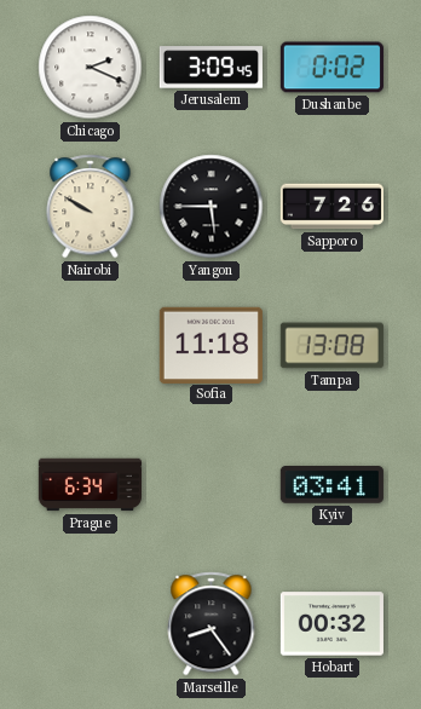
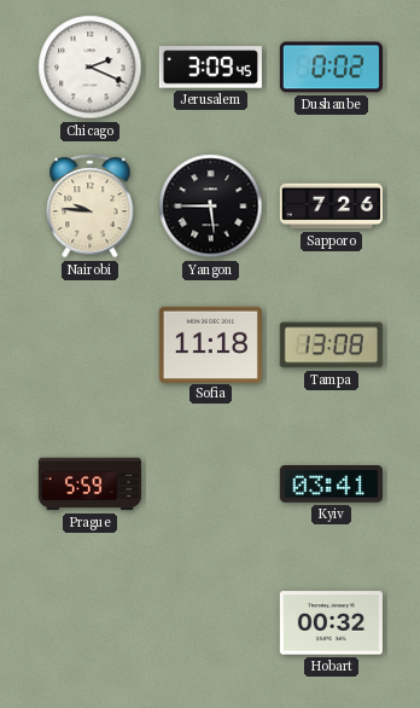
Nairobi: 9:50 -> 9:46
Prague: 6:34 -> 5:59
Marseille: 8:24 -> none
